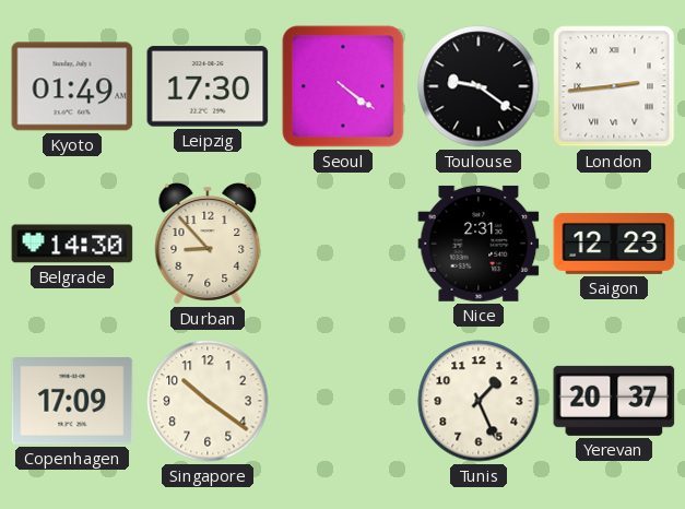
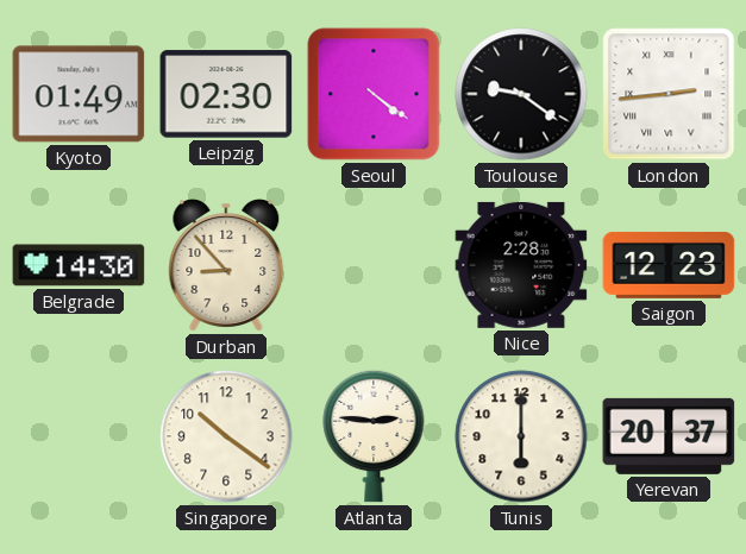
Leipzig: 17:30 -> 02:30
Nice: 2:31 -> 2:28
Copenhagen: 17:09 -> none
Atlanta: none -> 2:46
Tunis: 1:26 -> 6:00
